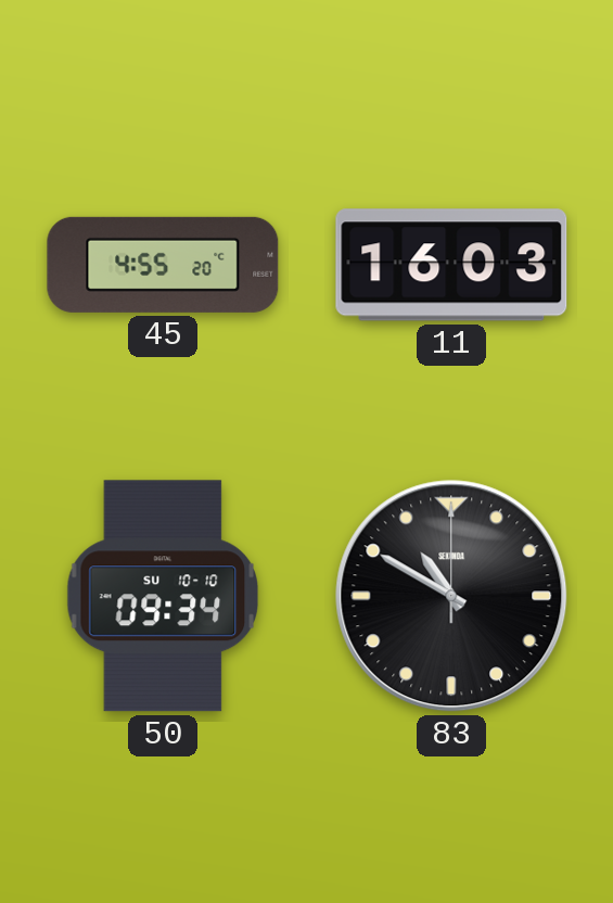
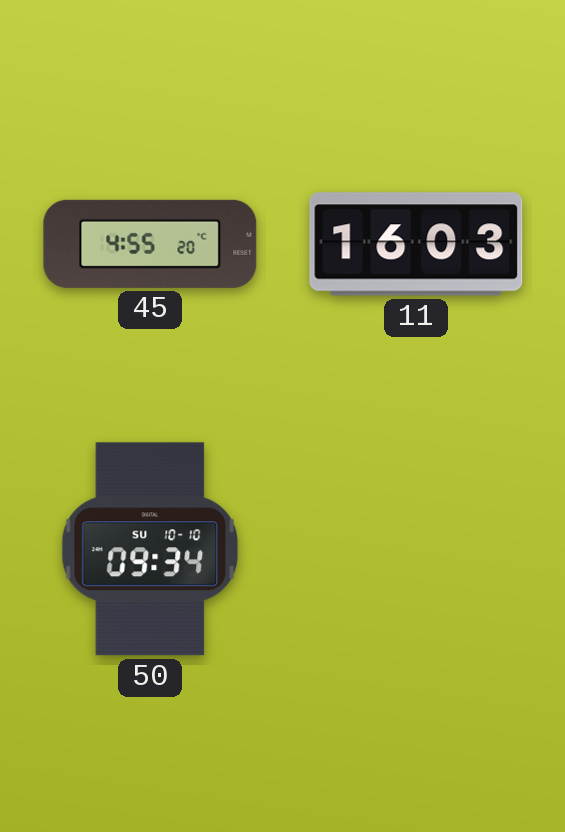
83: 10:50 -> none
